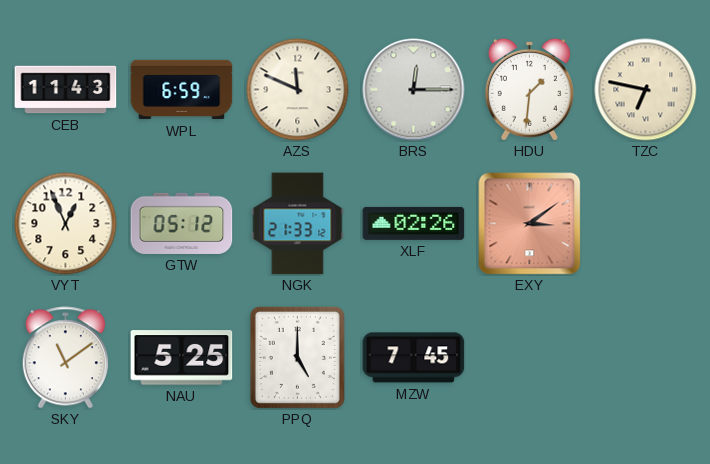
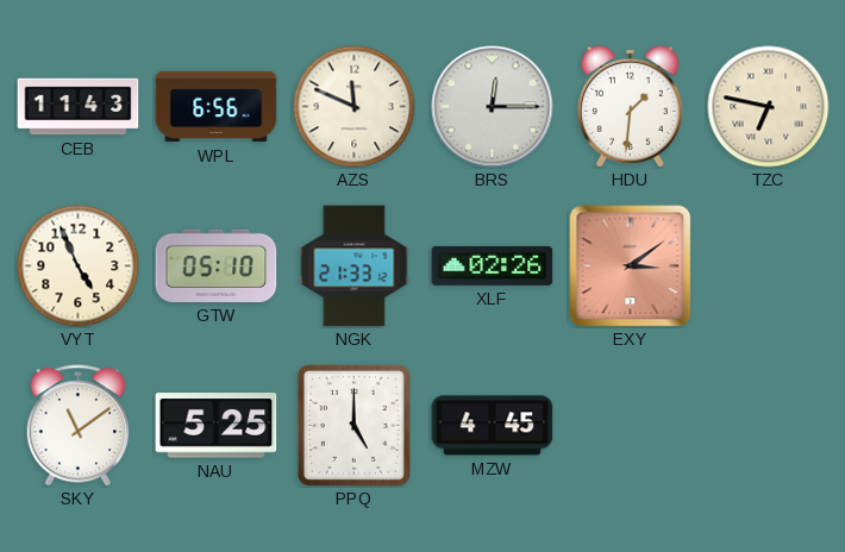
WPL: 6:59 -> 6:56
VYT: 12:56 -> 4:56
GTW: 05:12 -> 05:10
MZW: 7:45 -> 4:45
